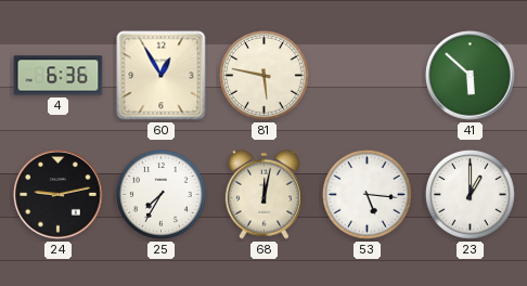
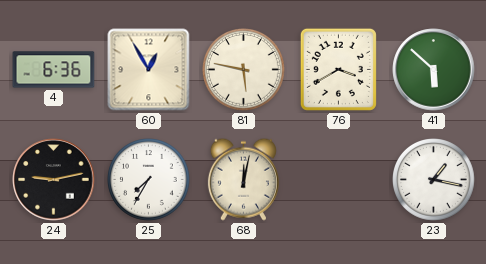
76: none -> 3:40
53: 5:16 -> none
23: 1:00 -> 1:17
